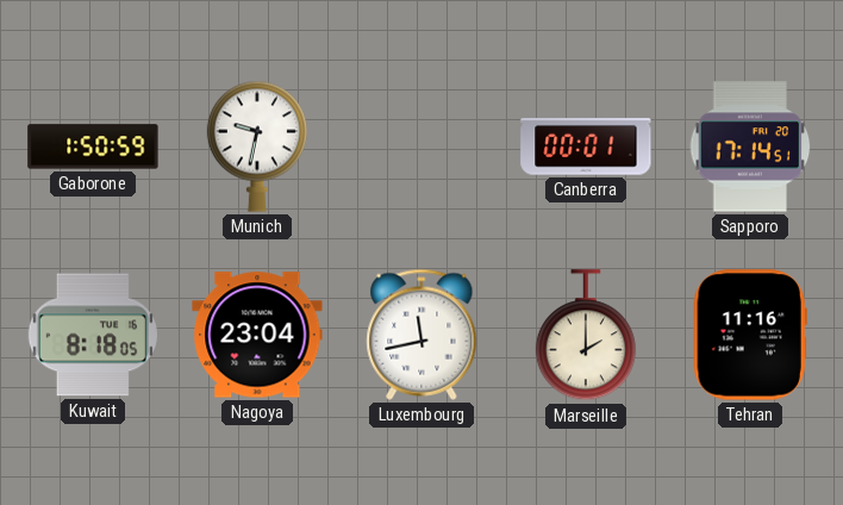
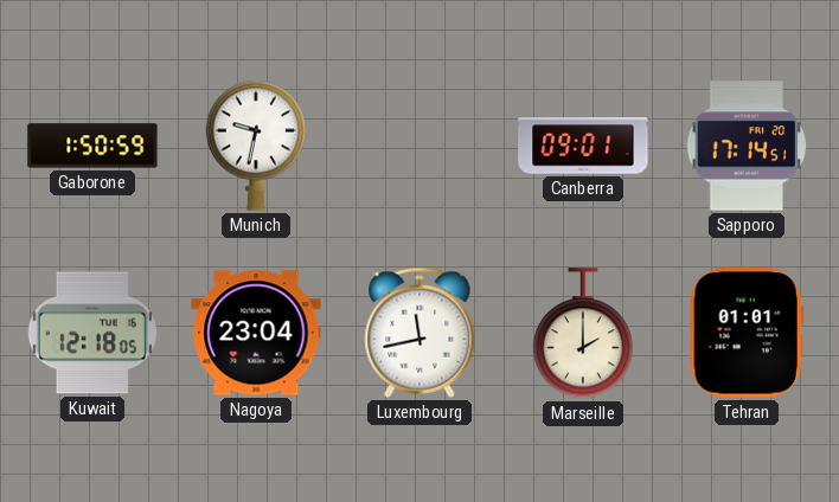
Canberra: 00:01 -> 09:01
Kuwait: 8:18 -> 12:18
Tehran: 11:16 -> 01:01
